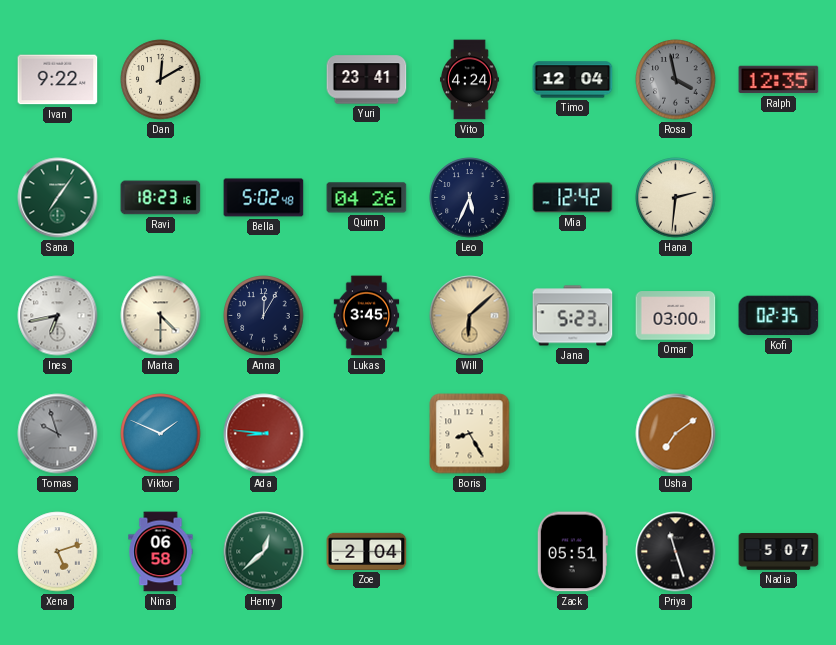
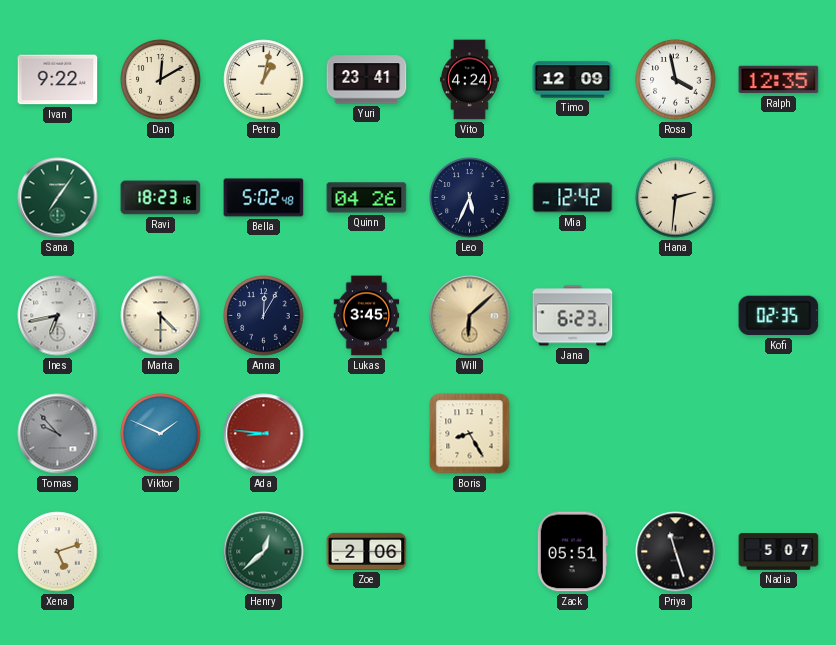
Petra: none -> 1:02
Timo: 12:04 -> 12:09
Rosa dial: grey -> white
Jana: 5:23 -> 6:23
Omar: 03:00 -> none
Tomas: 9:57 -> 9:53
Usha: 7:09 -> none
Nina: 06:58 -> none
Zoe: 2:04 -> 2:06
